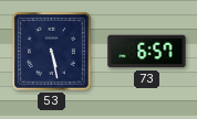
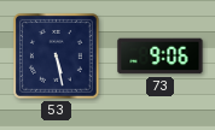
73: 6:57 -> 9:06
